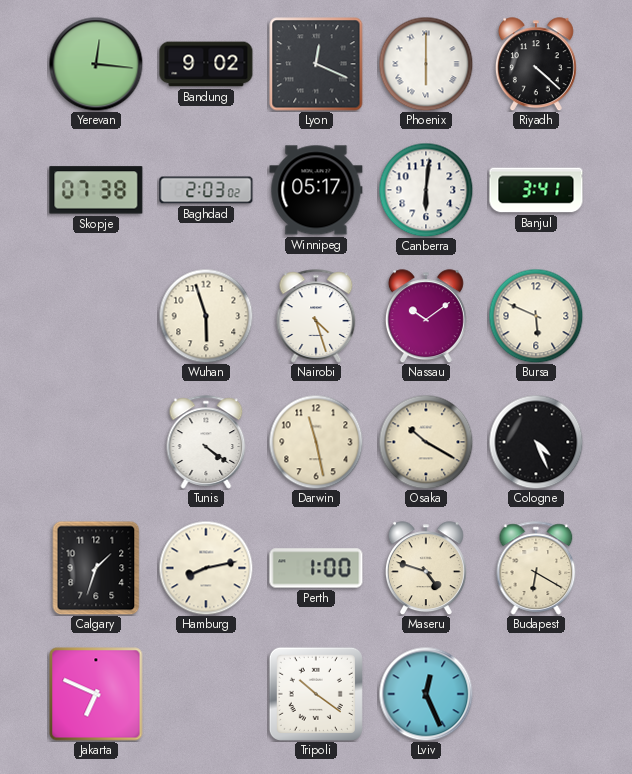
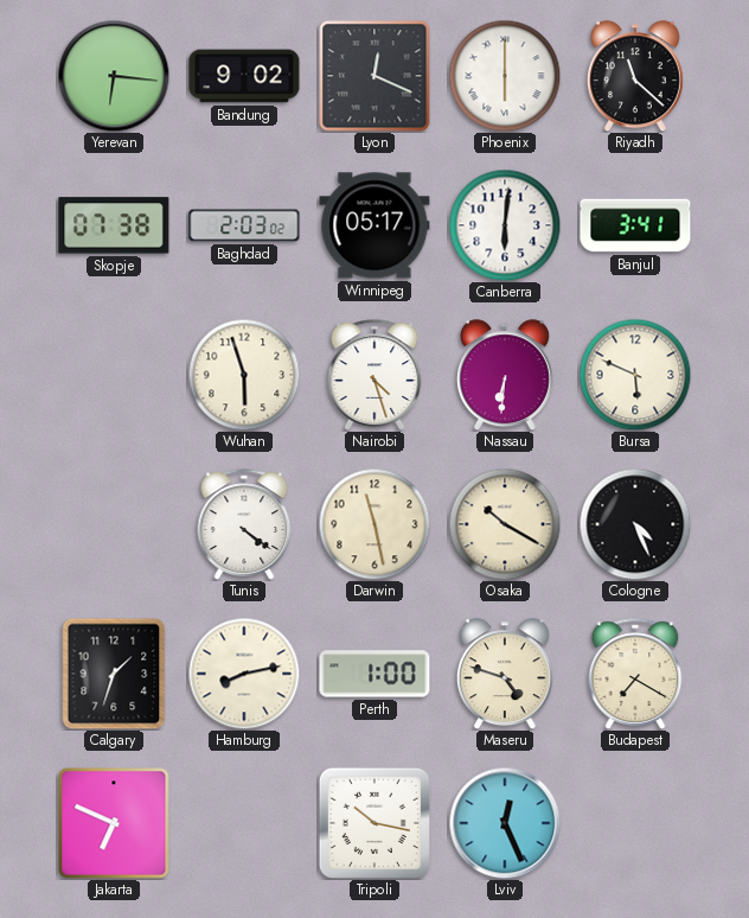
Yerevan: 12:16 -> 6:16
Riyadh: 4:22 -> 11:22
Nassau: 10:09 -> 6:31
Budapest: 6:20 -> 7:20
Tripoli: 10:21 -> 10:17
